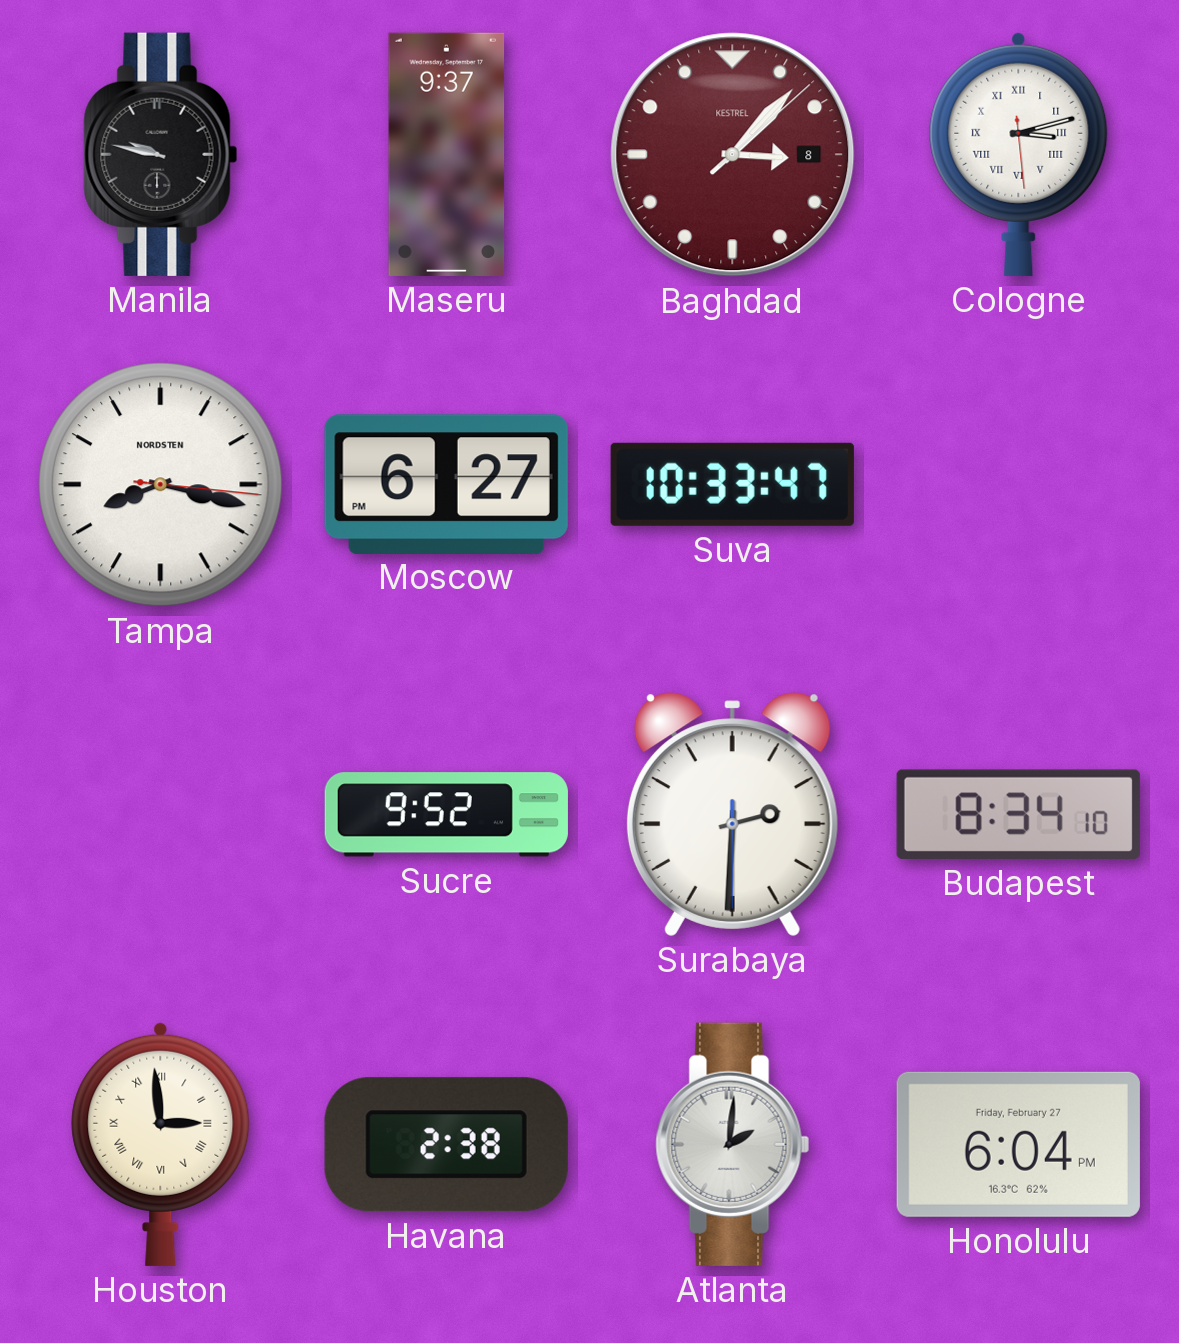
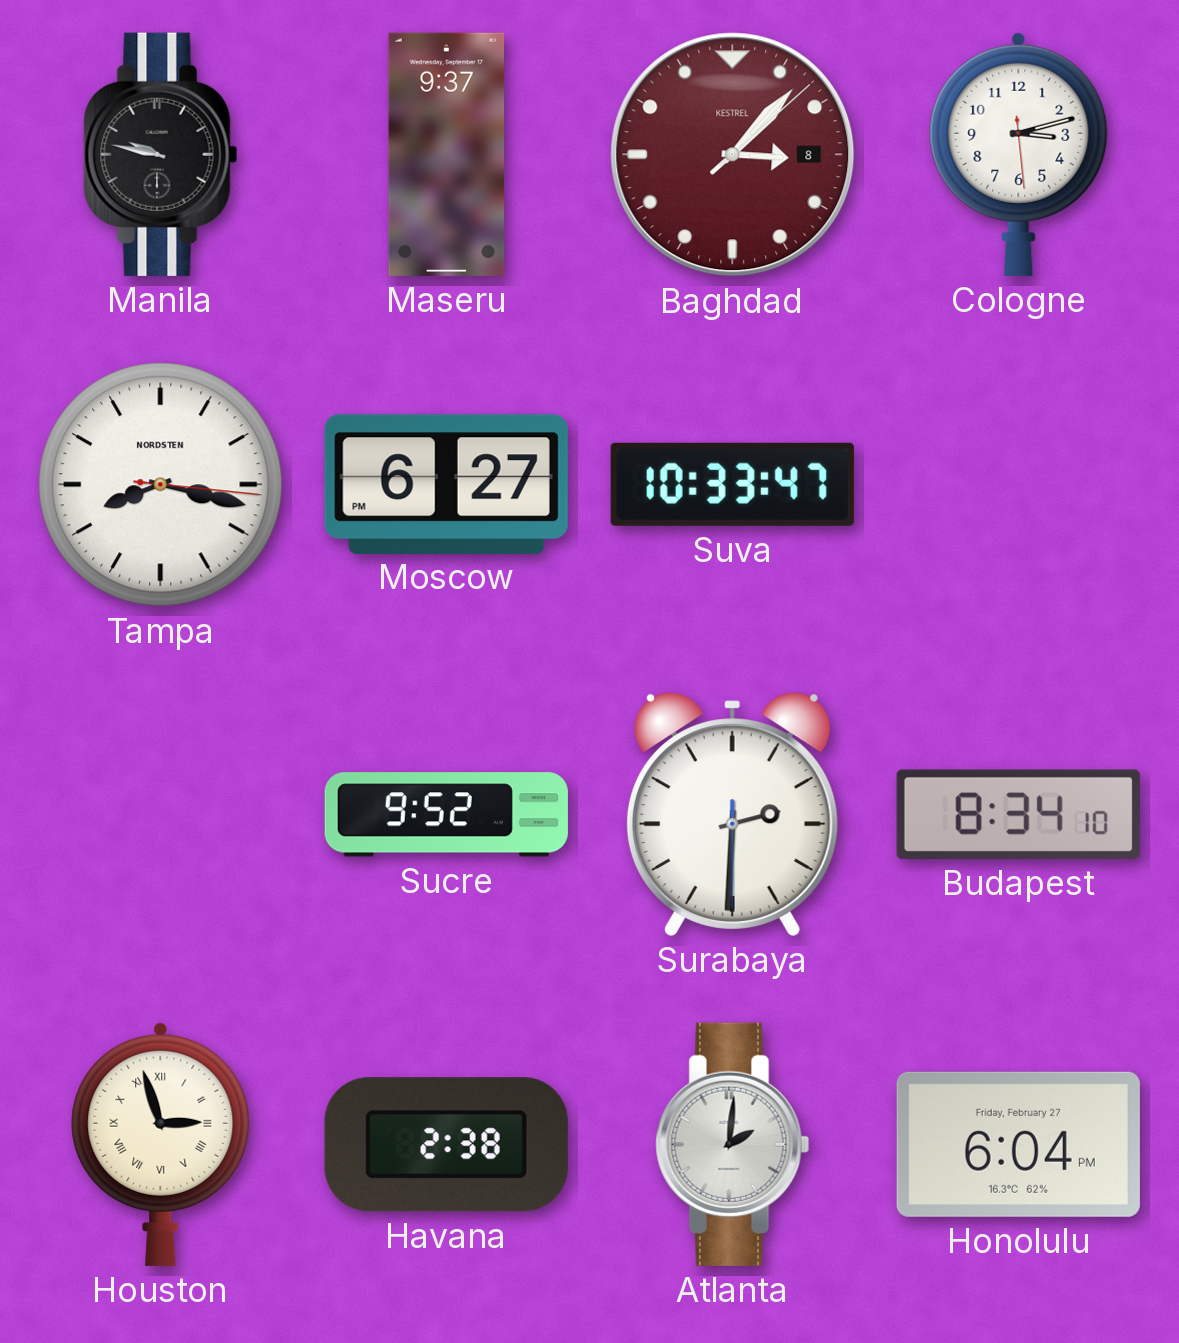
Cologne numerals: Roman -> Arabic
Houston: 2:59 -> 2:57
